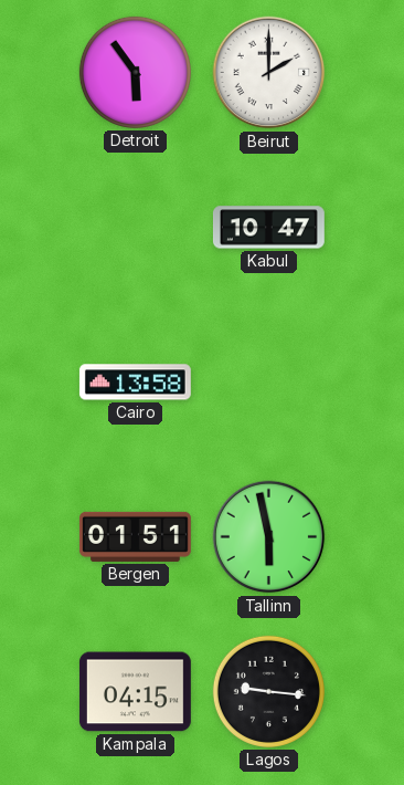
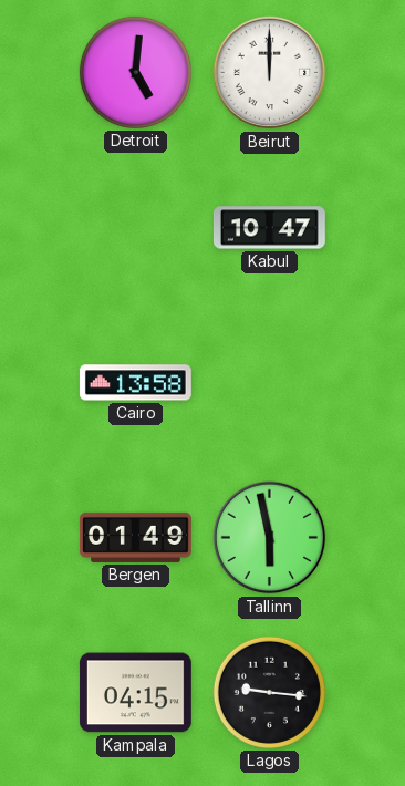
Detroit: 5:54 -> 5:01
Beirut: 2:00 -> 12:00
Bergen: 01:51 -> 01:49
